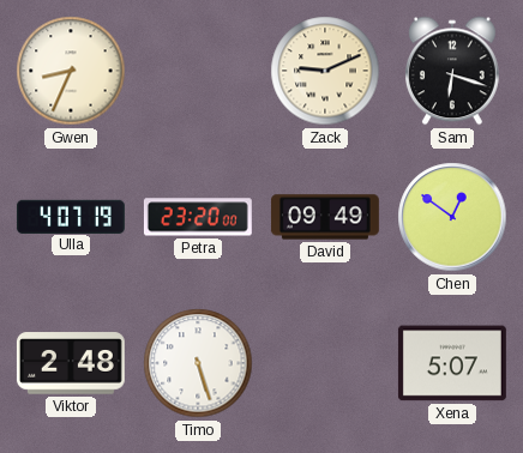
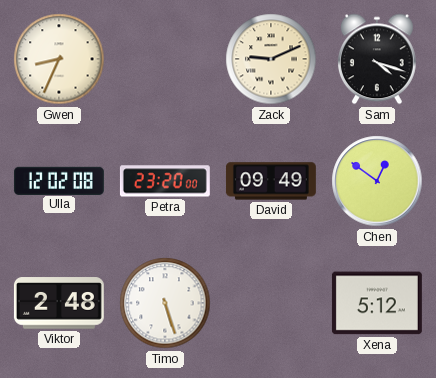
Sam: 6:18 -> 4:18
Ulla: 4:07 -> 12:02
Xena: 5:07 -> 5:12
